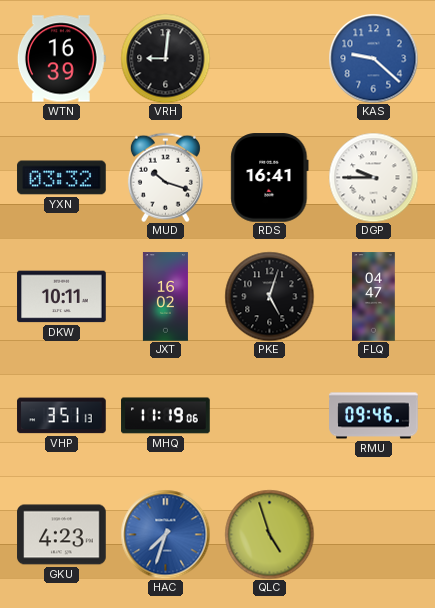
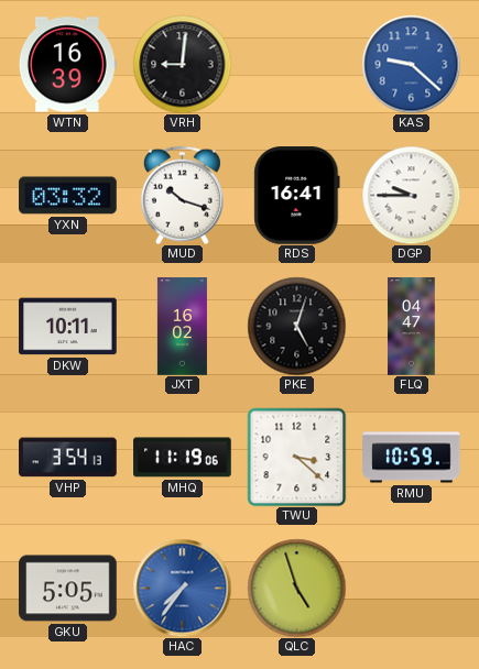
VHP: 3:51 -> 3:54
TWU: none -> 3:22
RMU: 09:46 -> 10:59
GKU: 4:23 -> 5:05
HAC: 7:33 -> 7:36
